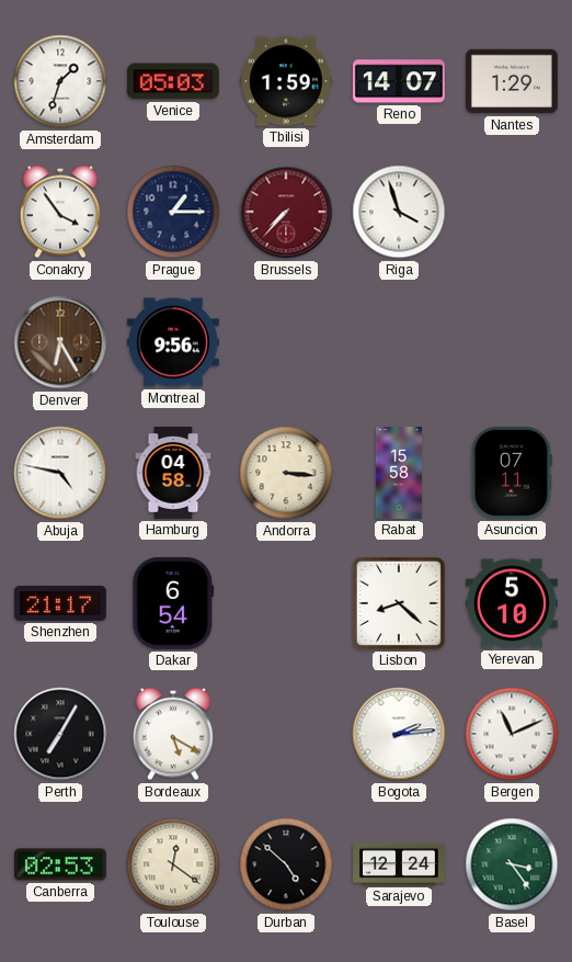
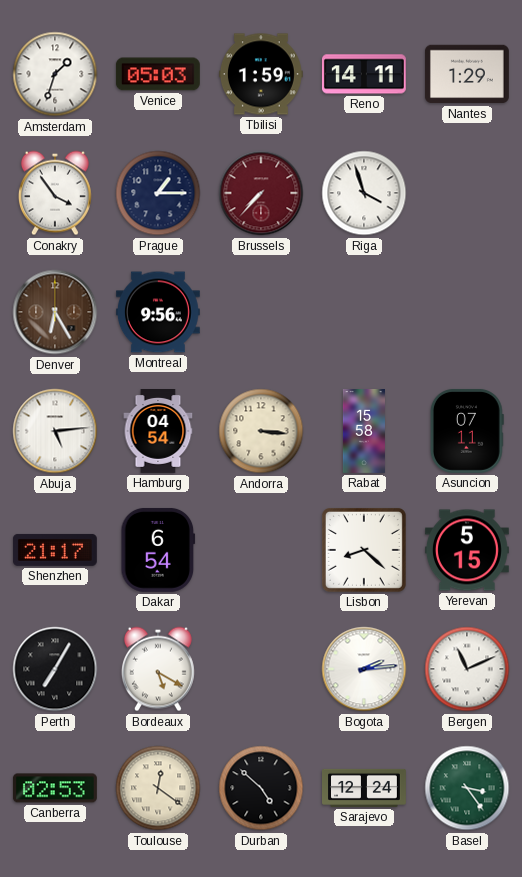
Reno: 14:07 -> 14:11
Abuja: 4:47 -> 5:14
Hamburg: 04:58 -> 04:54
Yerevan: 5:10 -> 5:15
